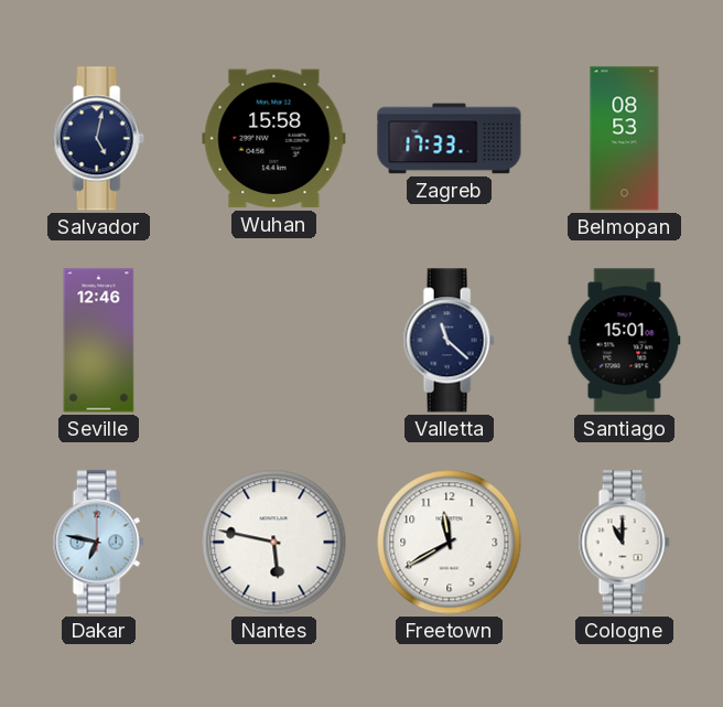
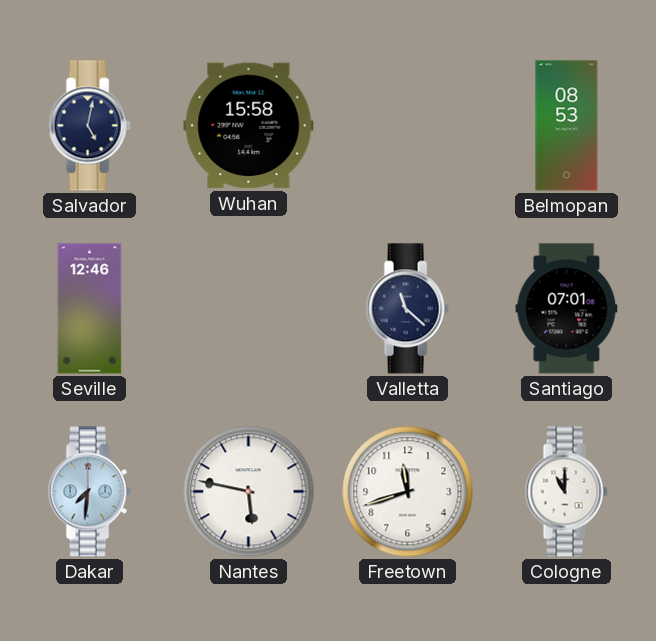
Zagreb: 17:33 -> none
Santiago: 15:01 -> 07:01
Dakar: 6:47 -> 7:31
Freetown: 11:40 -> 11:42
